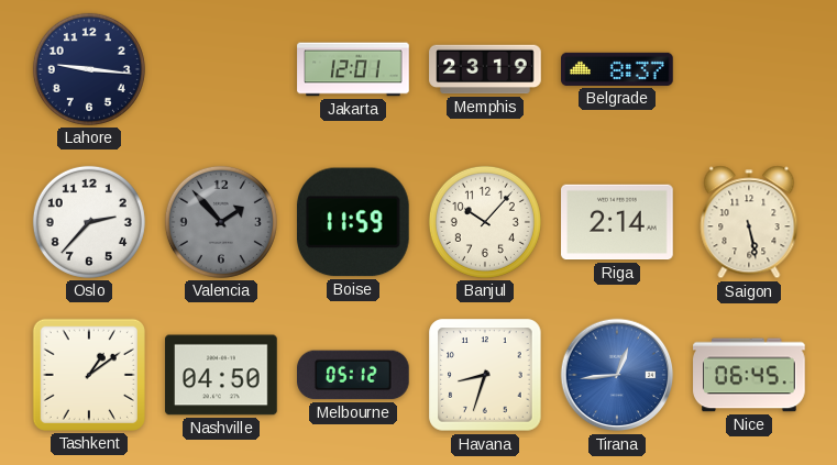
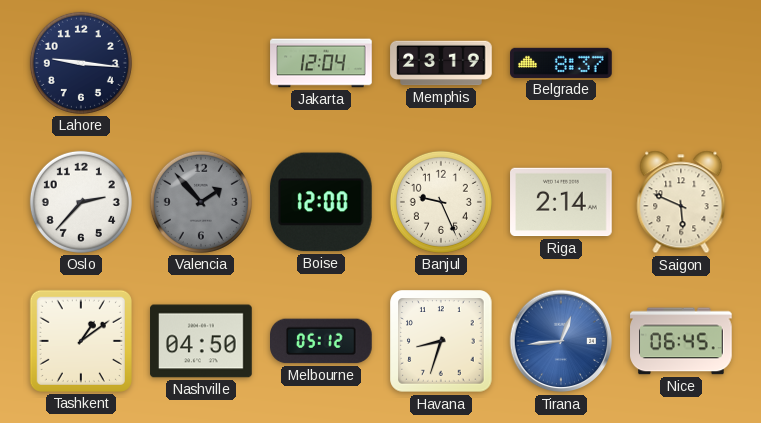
Jakarta: 12:01 -> 12:04
Boise: 11:59 -> 12:00
Banjul: 10:07 -> 9:26
Saigon: 5:28 -> 5:49
